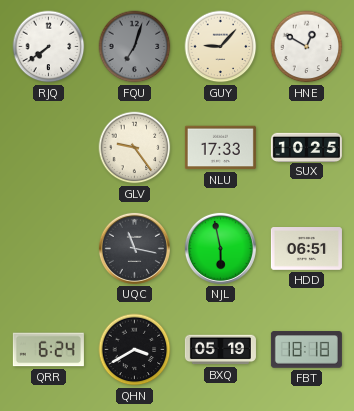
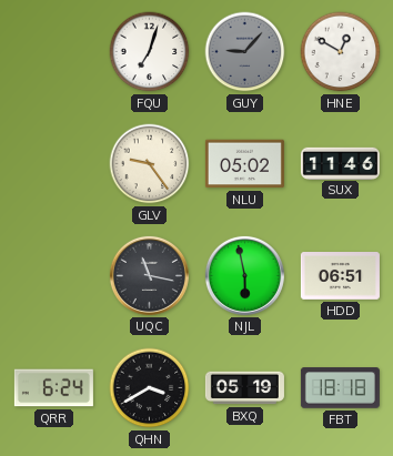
RJQ: 7:39 -> none
FQU dial: grey -> white
GUY dial: cream -> grey
NLU: 17:33 -> 05:02
SUX: 10:25 -> 11:46
